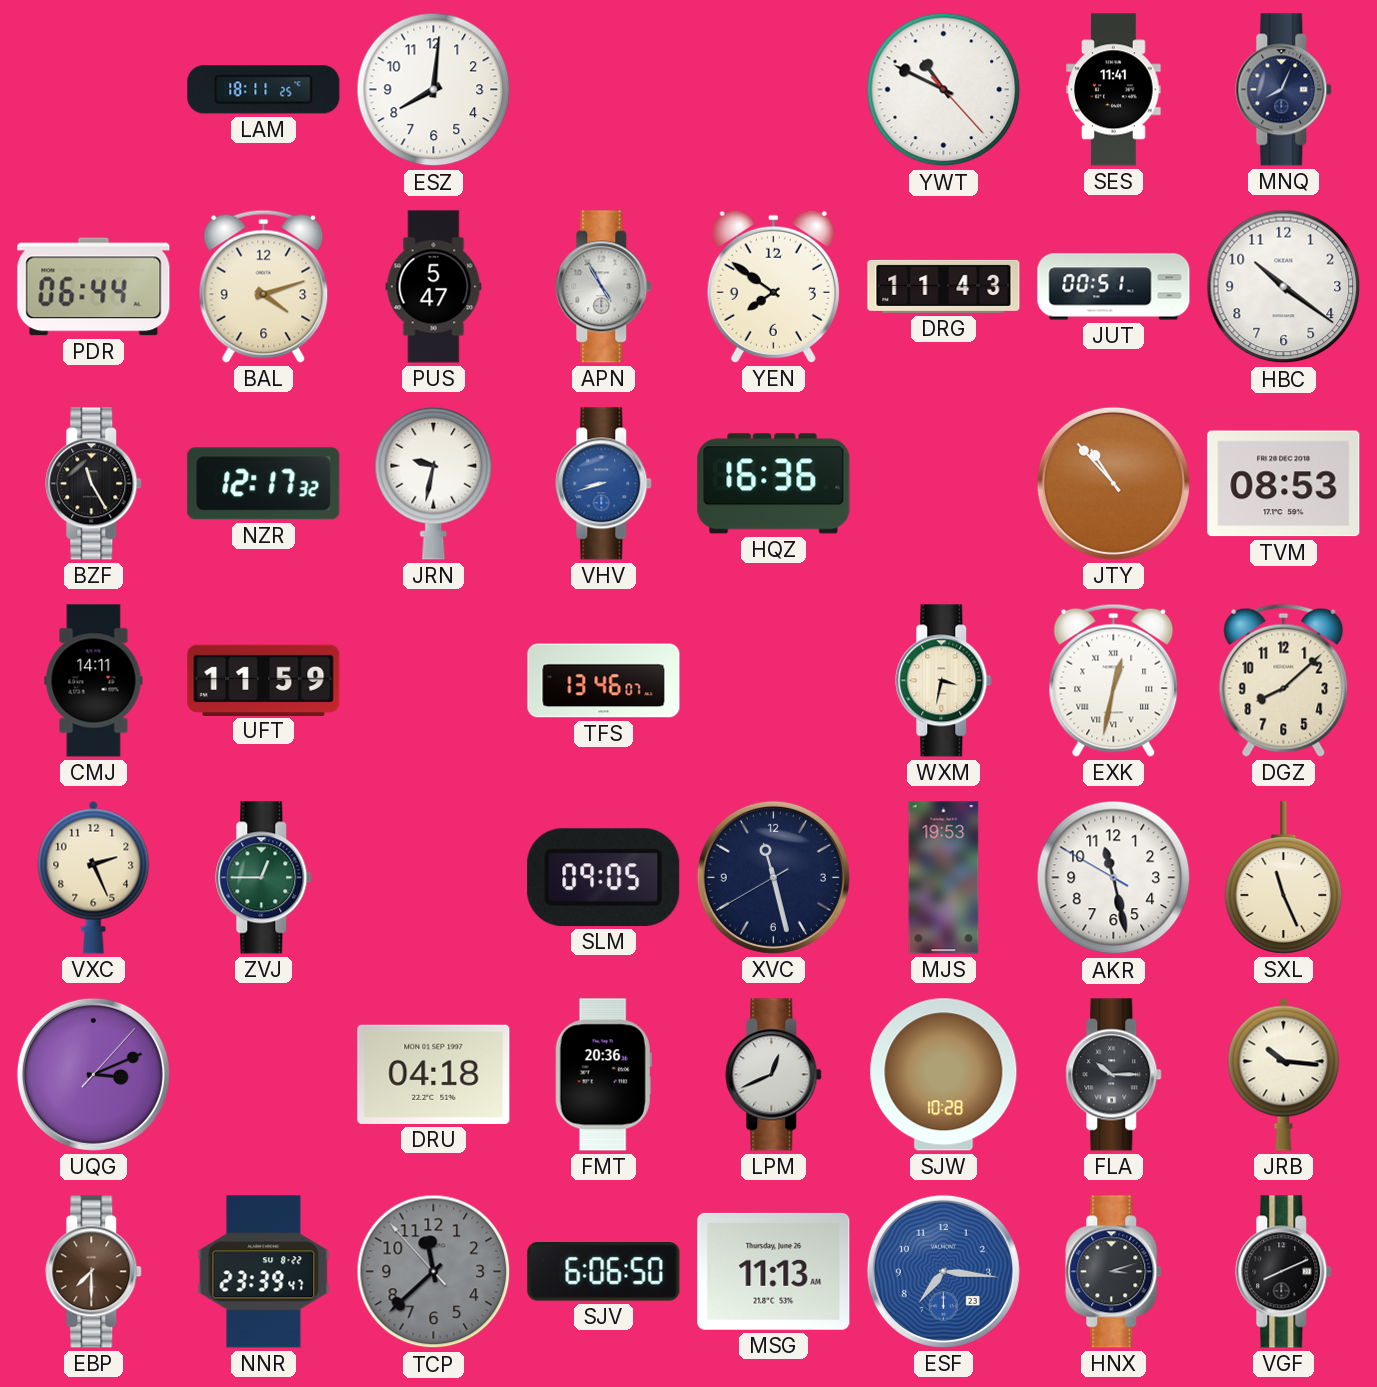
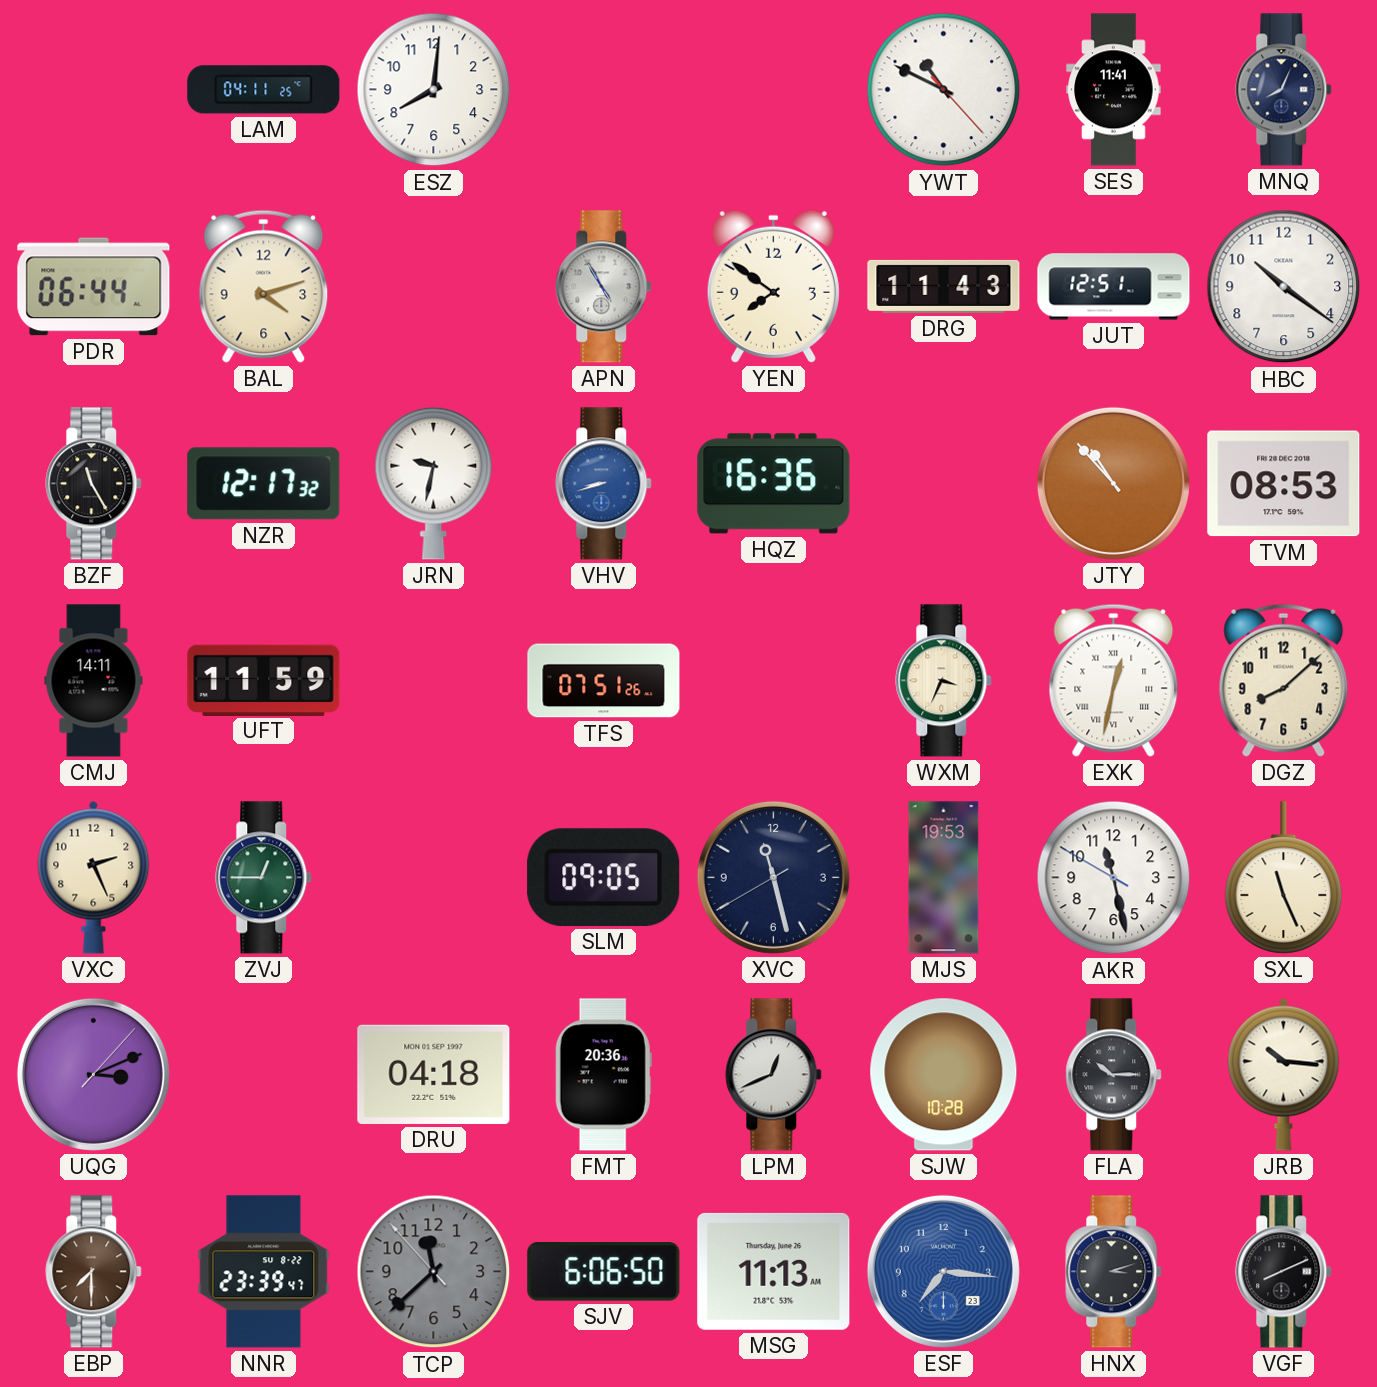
LAM: 18:11 -> 04:11
PUS: 5:47 -> none
JUT: 00:51 -> 12:51
TFS: 13:46 -> 07:51
WXM: 3:32 -> 3:34
